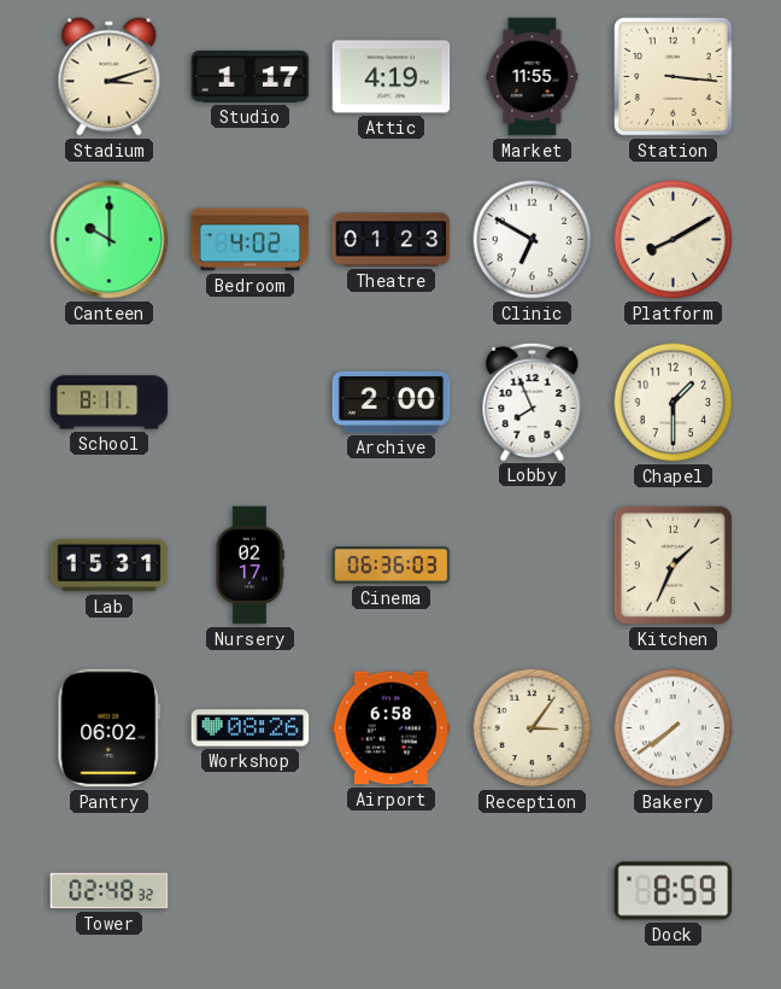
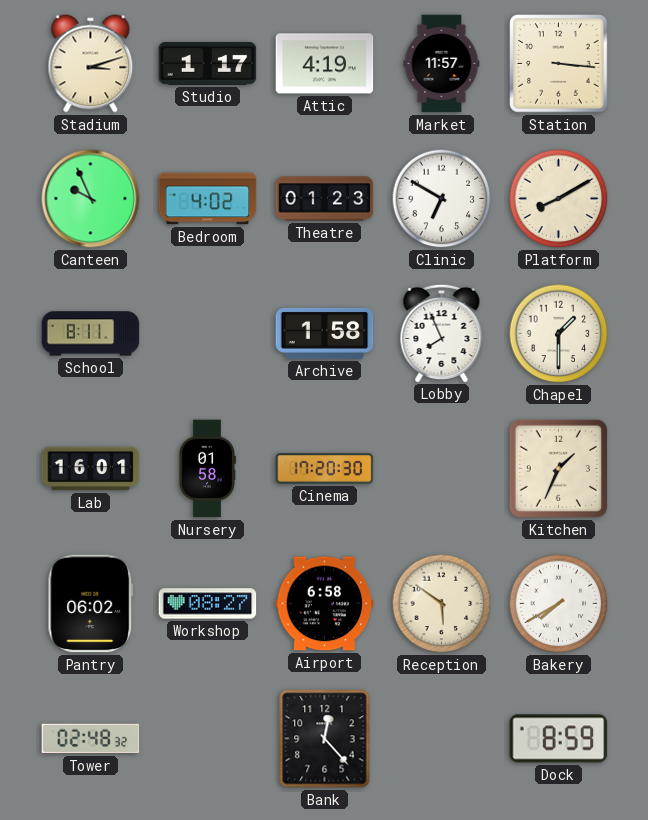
Market: 11:55 -> 11:57
Canteen: 10:00 -> 9:56
Archive: 2:00 -> 1:58
Lab: 15:31 -> 16:01
Nursery: 02:17 -> 01:58
Cinema: 06:36 -> 17:20
Workshop: 08:26 -> 08:27
Reception: 3:06 -> 5:51
Bakery: 7:39 -> 7:40
Bank: none -> 12:23
